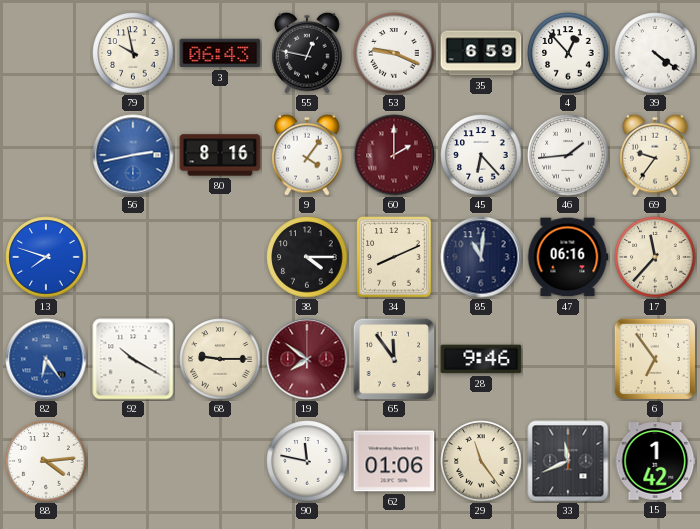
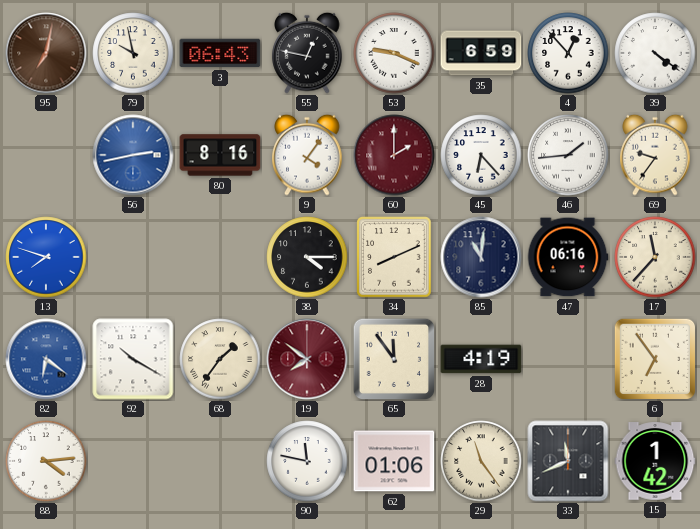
95: none -> 7:02
82: 6:24 -> 6:21
68: 9:15 -> 1:36
28: 9:46 -> 4:19
